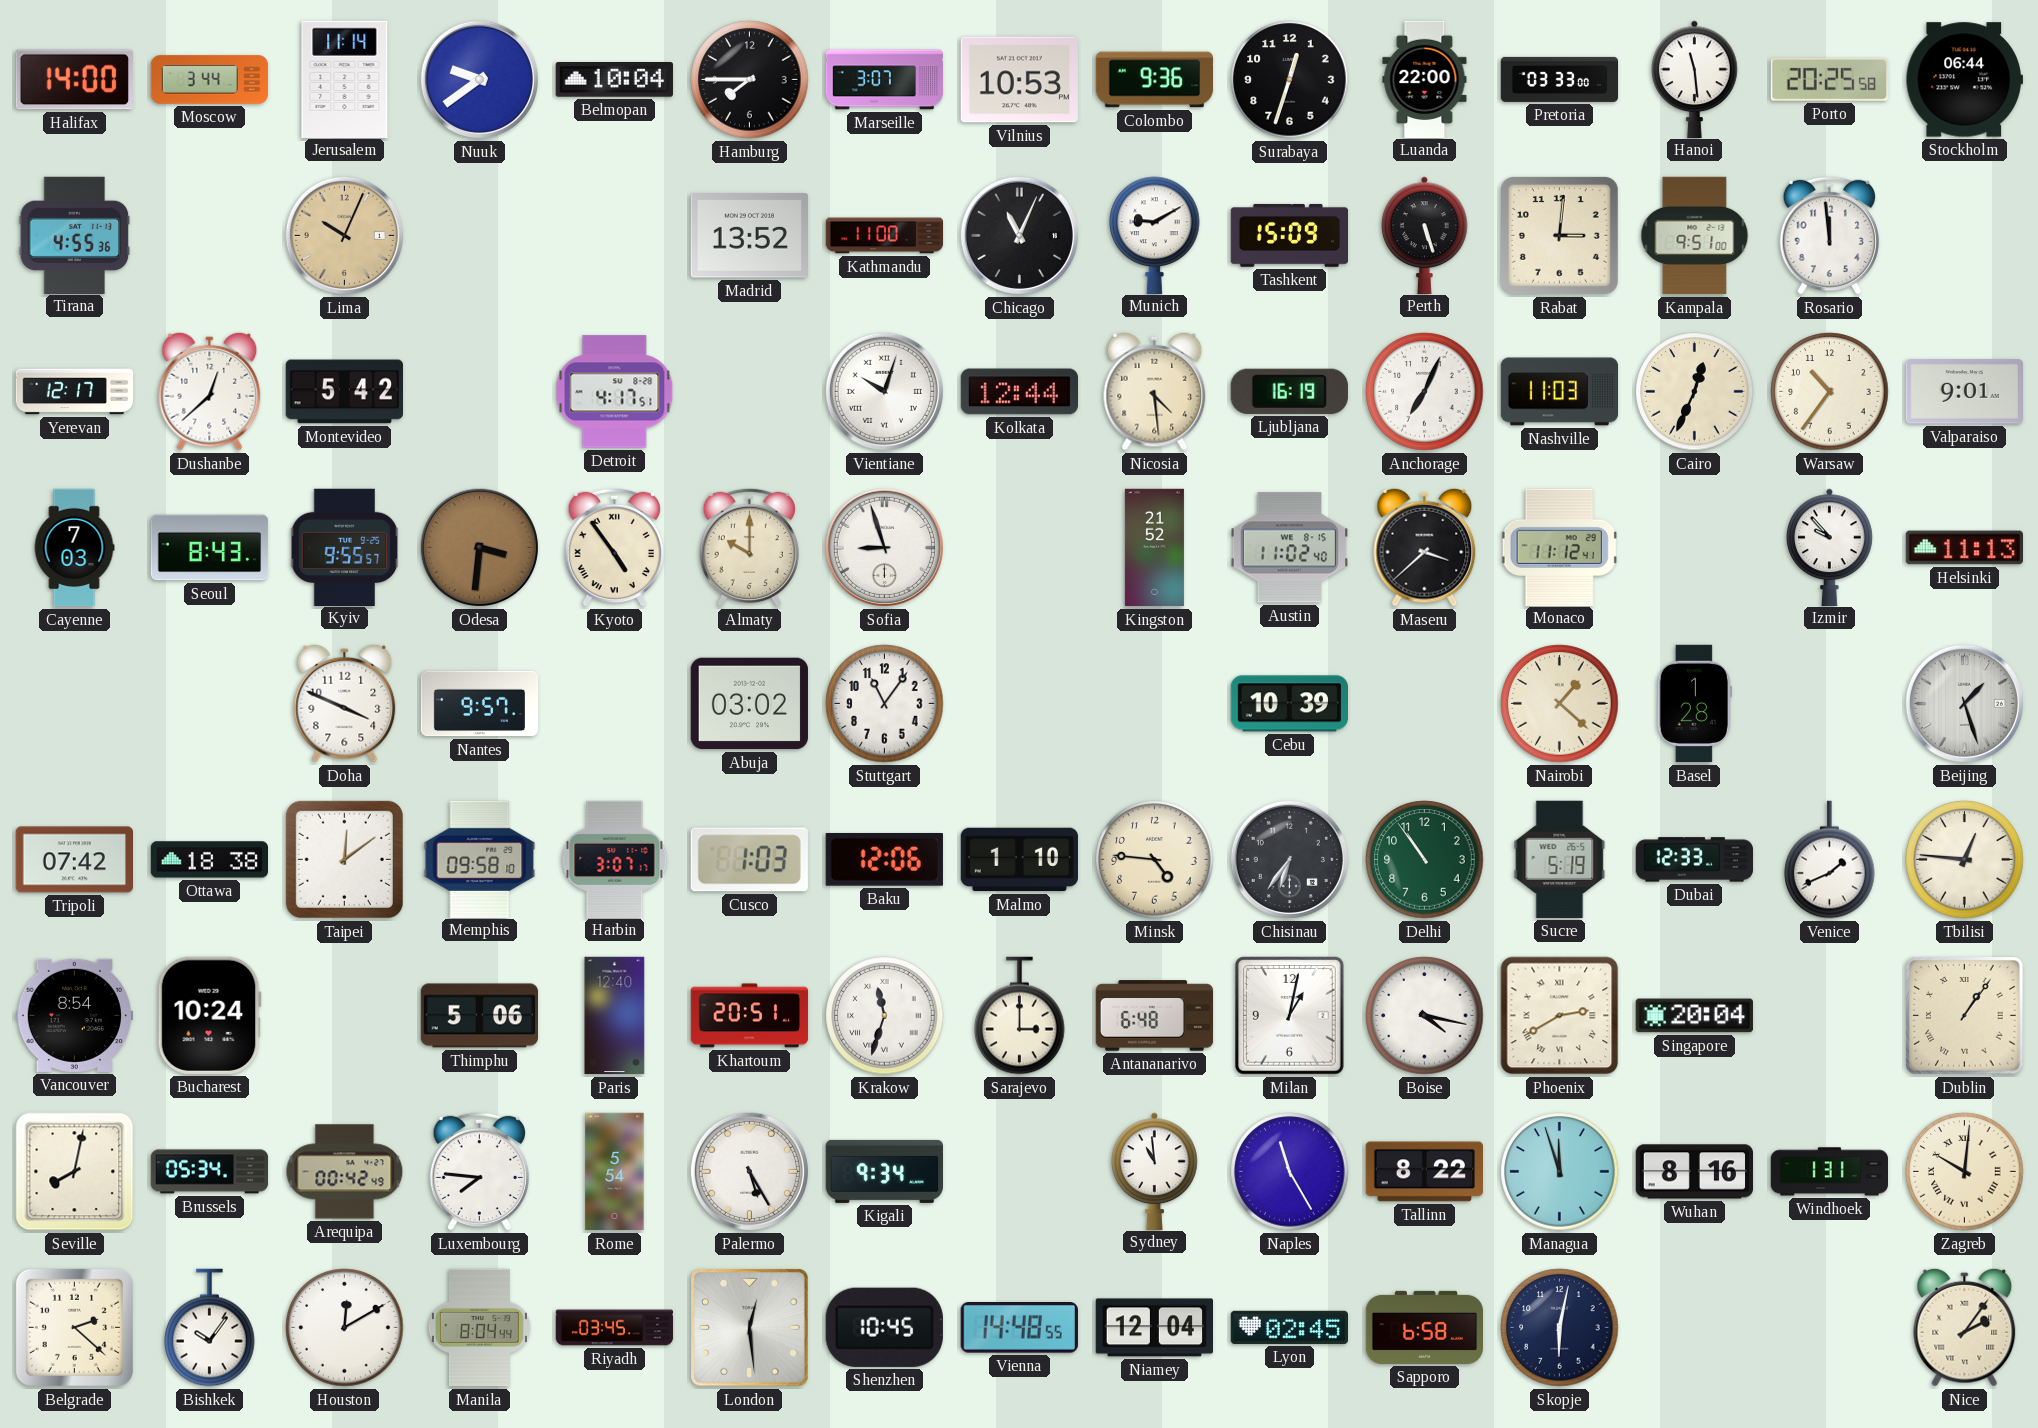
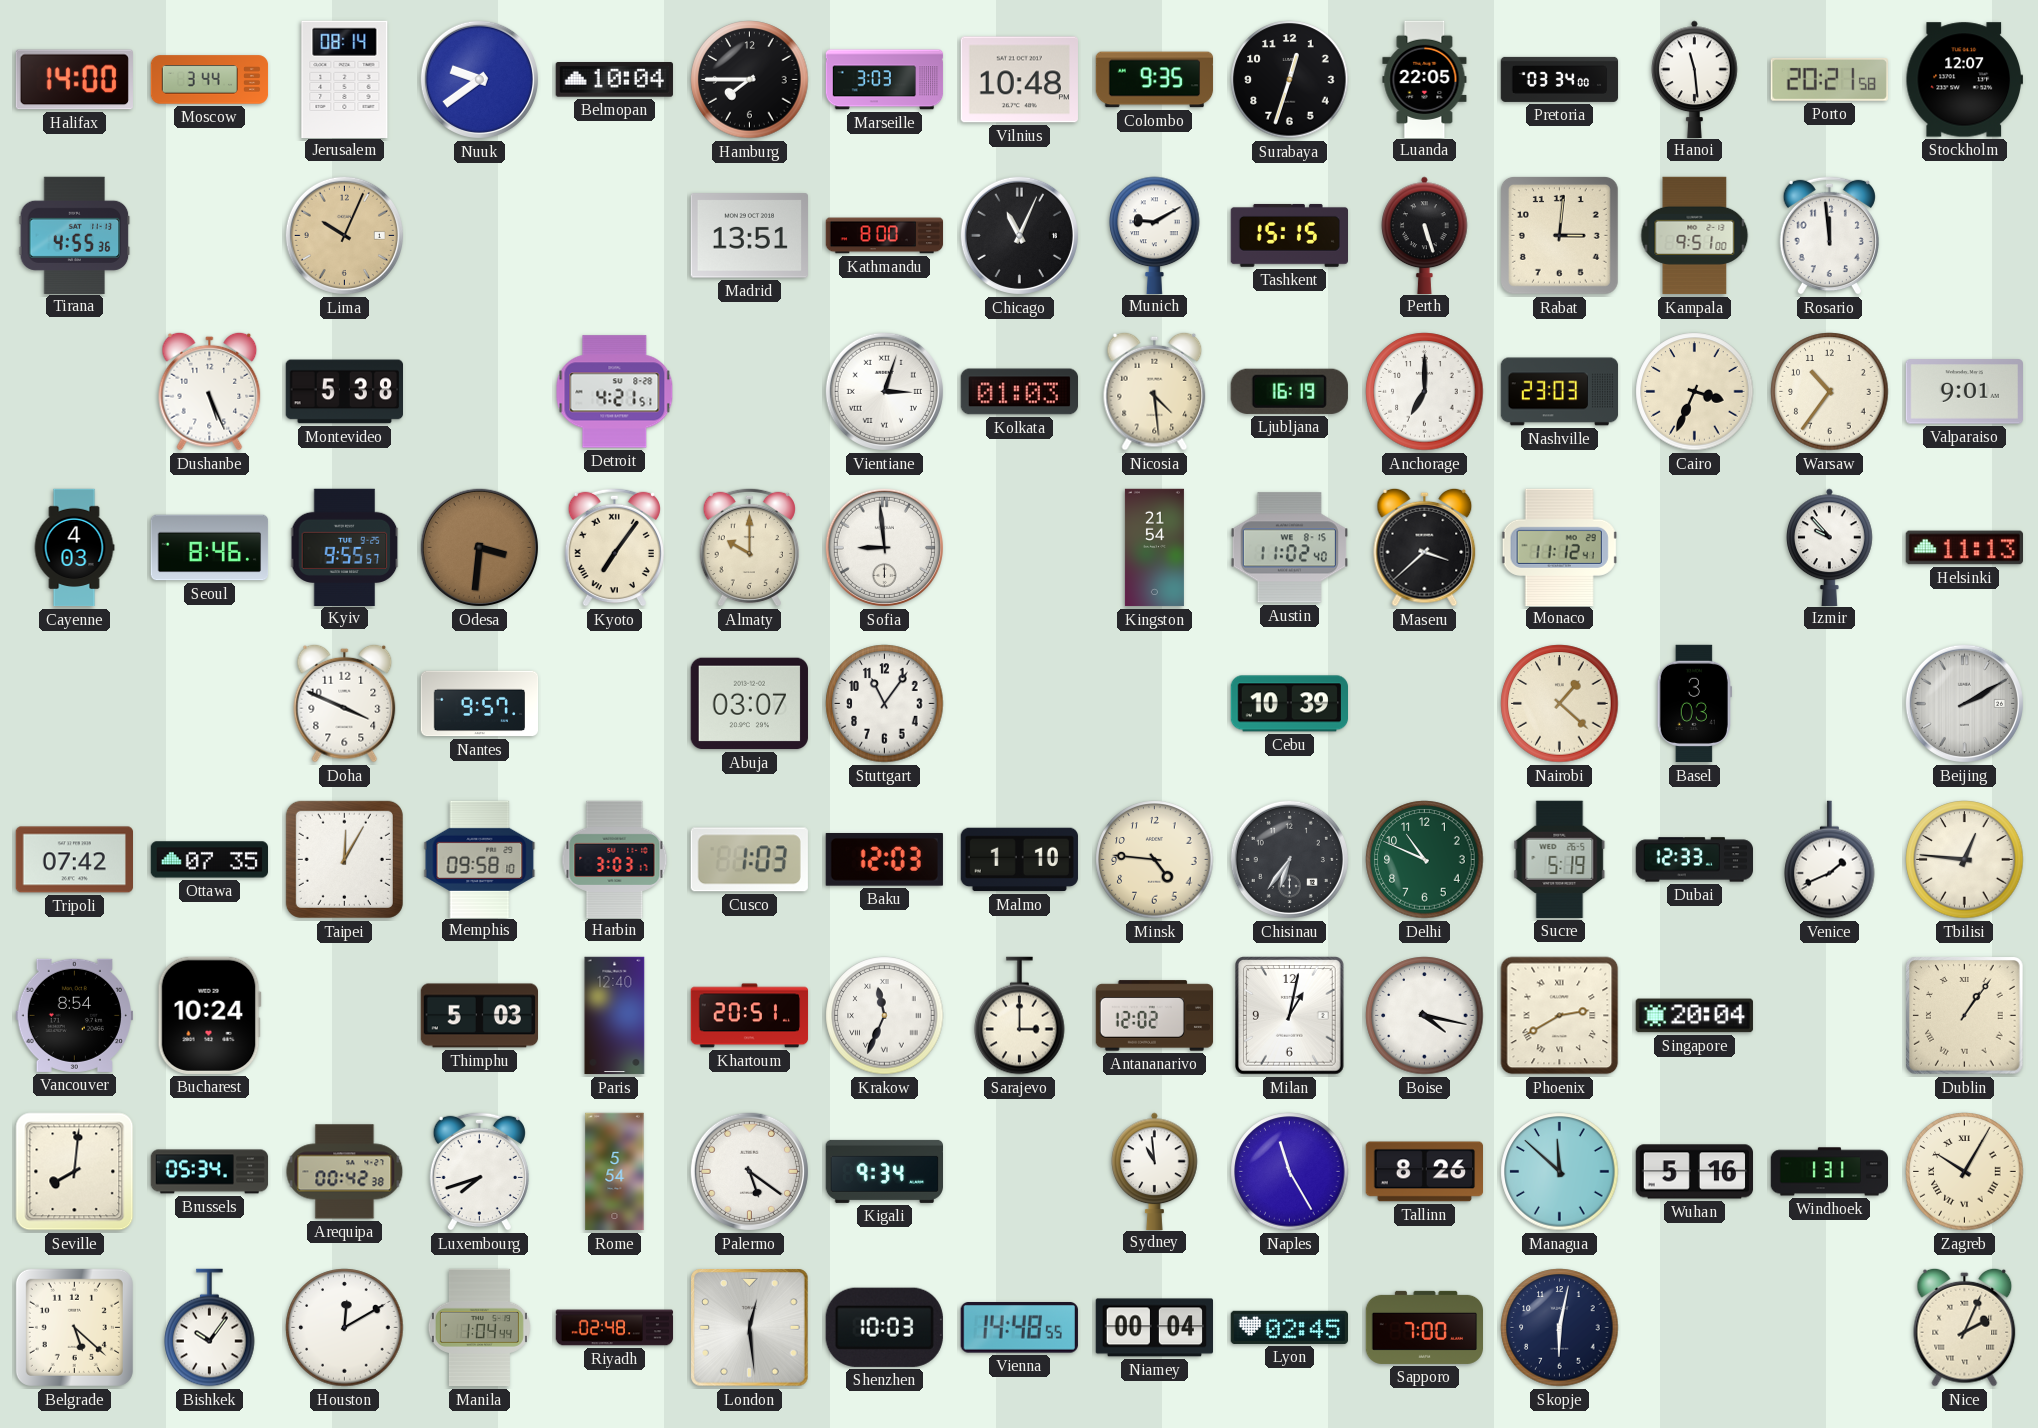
Jerusalem: 11:14 -> 08:14
Marseille: 3:07 -> 3:03
Vilnius: 10:53 -> 10:48
Colombo: 9:36 -> 9:35
Luanda: 22:00 -> 22:05
Pretoria: 03:33 -> 03:34
Porto: 20:25 -> 20:21
Stockholm: 06:44 -> 12:07
Madrid: 13:52 -> 13:51
Kathmandu: 11:00 -> 8:00
Tashkent: 15:09 -> 15:15
Yerevan: 12:17 -> none
Dushanbe: 12:38 -> 5:26
Montevideo: 5:42 -> 5:38
Detroit: 4:17 -> 4:21
Vientiane: 10:03 -> 3:03
Kolkata: 12:44 -> 01:03
Anchorage: 7:04 -> 7:00
Nashville: 11:03 -> 23:03
Cairo: 12:34 -> 3:34
Cayenne: 7:03 -> 4:03
Seoul: 8:43 -> 8:46
Kyoto: 4:54 -> 7:06
Sofia: 8:57 -> 8:59
Kingston: 21:52 -> 21:54
Abuja: 03:02 -> 03:07
Basel: 1:28 -> 3:03
Beijing: 1:27 -> 2:10
Ottawa: 18:38 -> 07:35
Taipei: 12:09 -> 12:05
Harbin: 3:07 -> 3:03
Baku: 12:06 -> 12:03
Delhi: 10:54 -> 10:49
Thimphu: 5:06 -> 5:03
Krakow: 11:33 -> 11:34
Antananarivo: 6:48 -> 12:02
Seville: 8:02 -> 8:01
Arequipa: 00:42:49 -> 00:42:38
Luxembourg: 7:46 -> 7:42
Palermo: 5:25 -> 5:21
Tallinn: 8:22 -> 8:26
Managua: 11:57 -> 11:52
Wuhan: 8:16 -> 5:16
Zagreb: 10:01 -> 10:05
Belgrade: 2:22 -> 5:22
Manila: 8:04 -> 1:04
Riyadh: 03:45 -> 02:48
Shenzhen: 10:45 -> 10:03
Niamey: 12:04 -> 00:04
Sapporo: 6:58 -> 7:00
Nice: 2:06 -> 2:04
